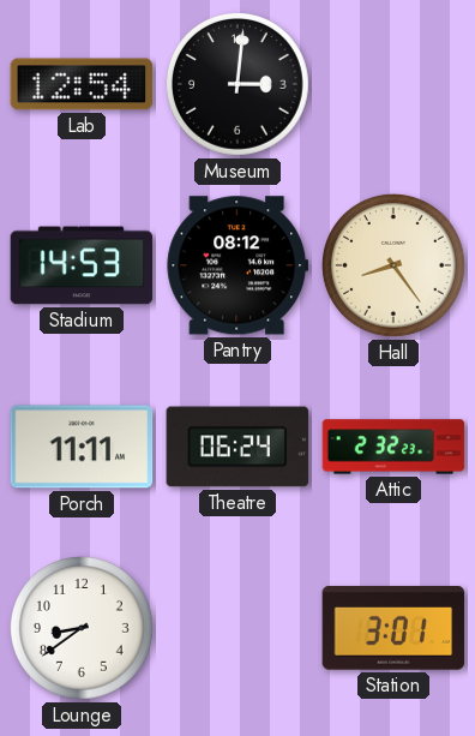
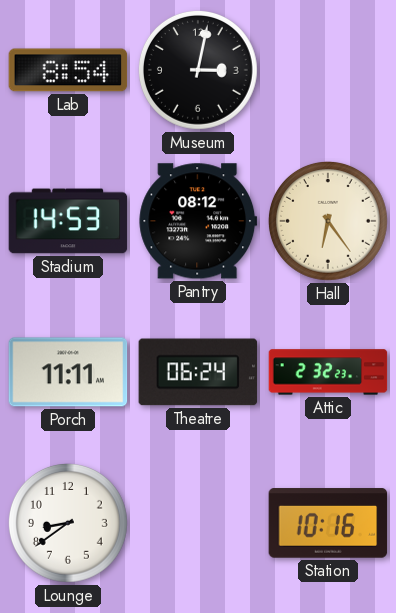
Lab: 12:54 -> 8:54
Museum: 3:01 -> 3:02
Hall: 8:24 -> 6:24
Station: 3:01 -> 10:16
